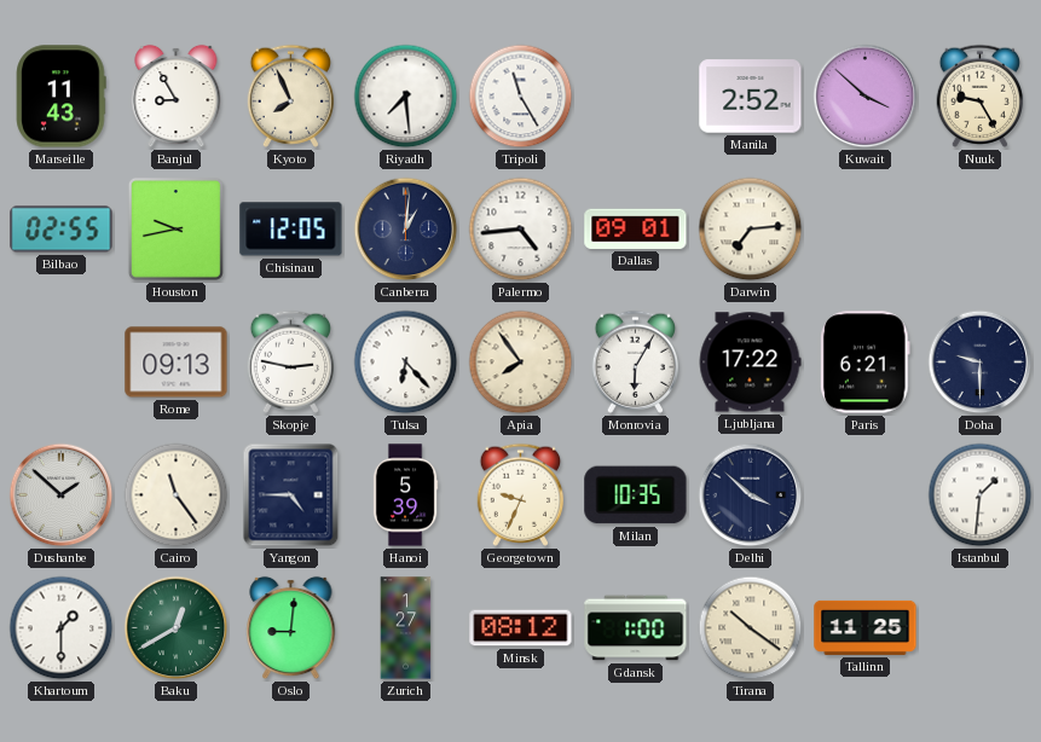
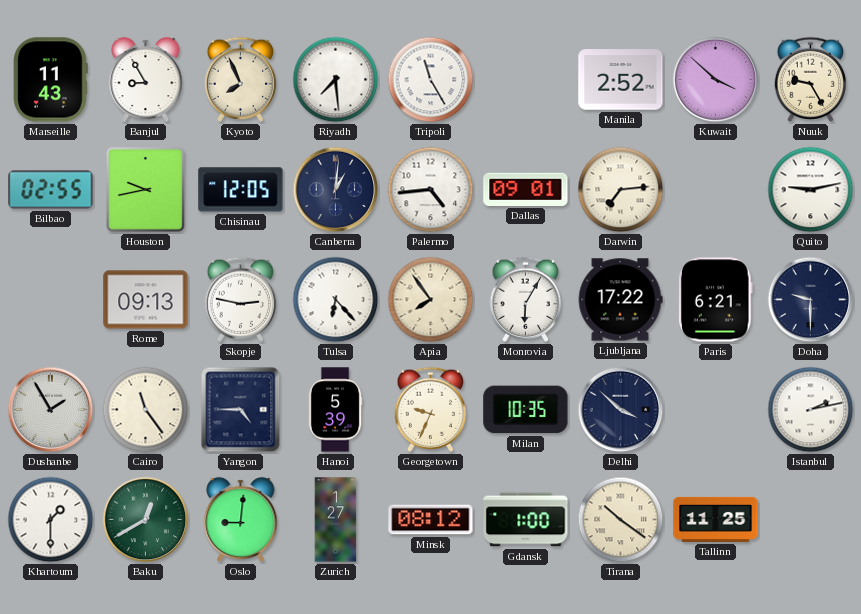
Quito: none -> 9:13
Dushanbe: 1:52 -> 1:55
Istanbul: 1:31 -> 2:13
